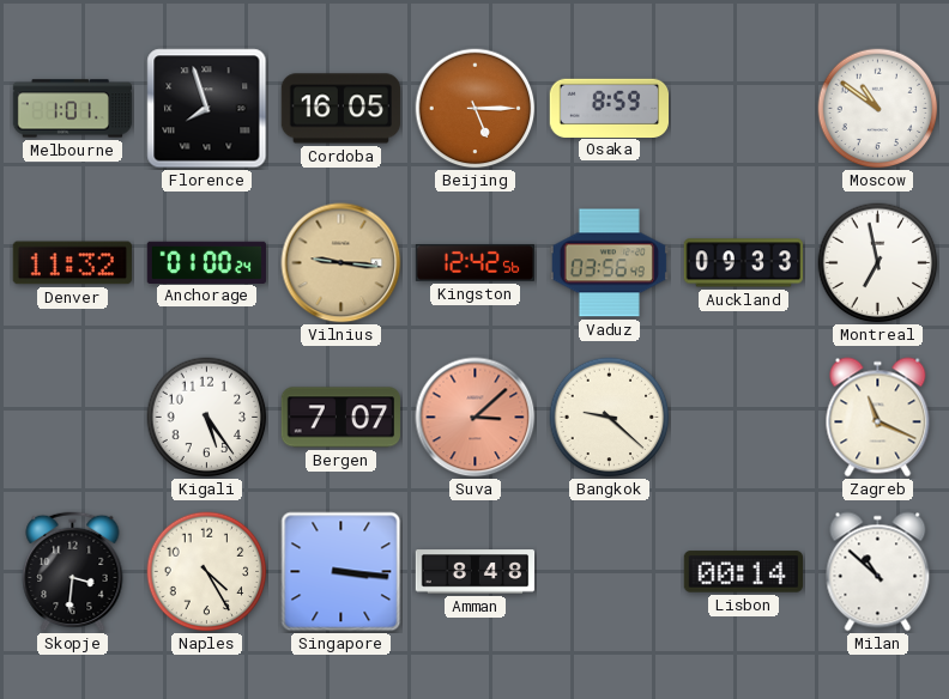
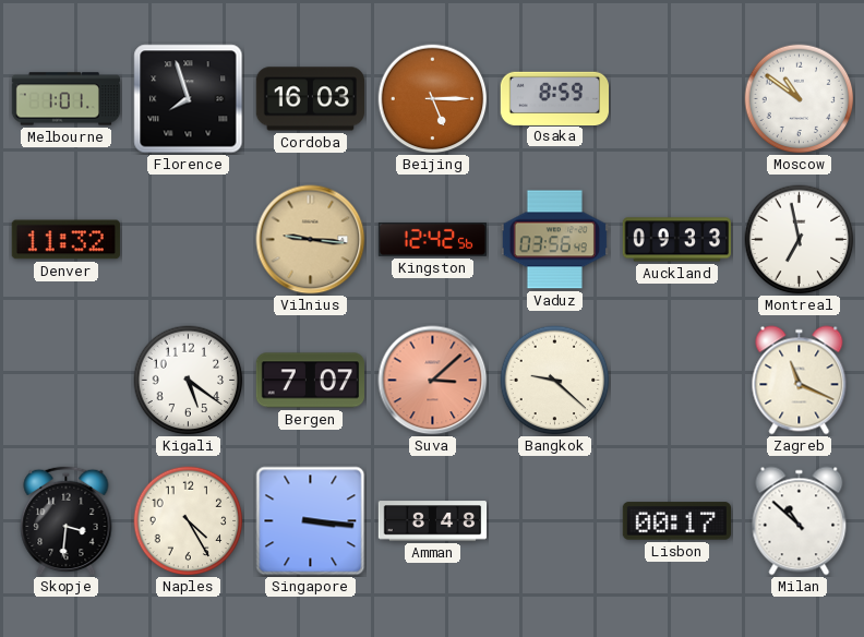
Cordoba: 16:05 -> 16:03
Anchorage: 01:00 -> none
Kigali: 5:24 -> 5:21
Lisbon: 00:14 -> 00:17
